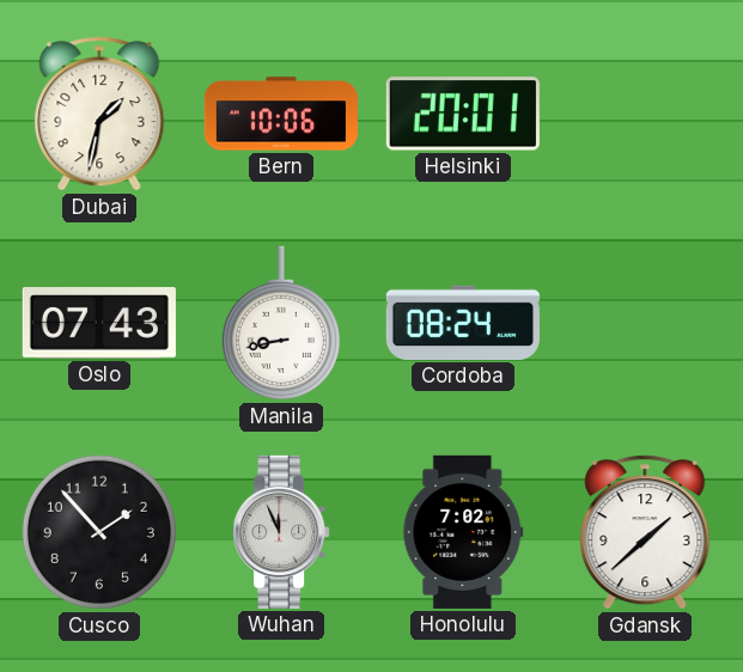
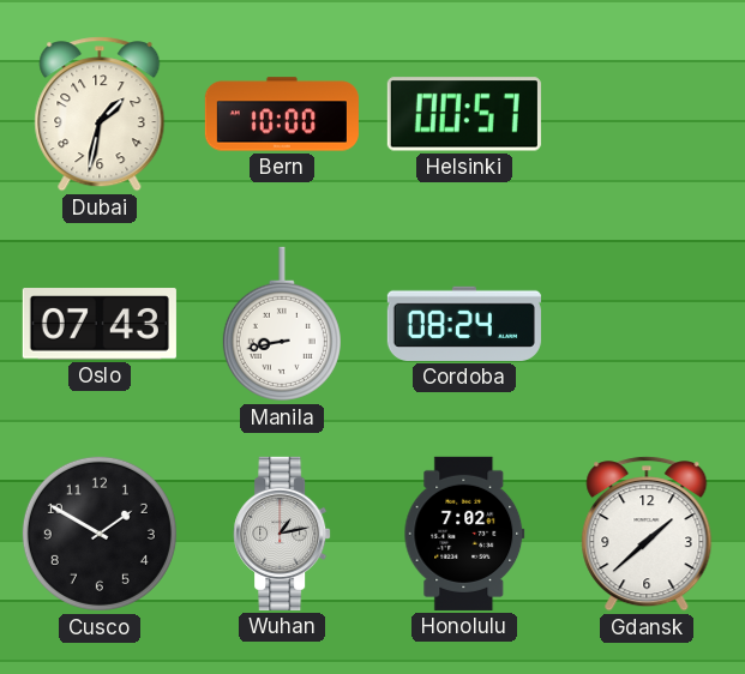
Bern: 10:06 -> 10:00
Helsinki: 20:01 -> 00:57
Cusco: 1:53 -> 1:50
Wuhan: 11:56 -> 1:13
